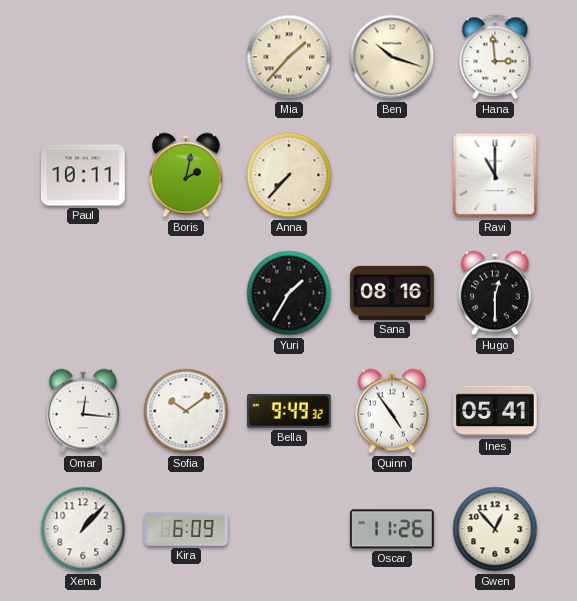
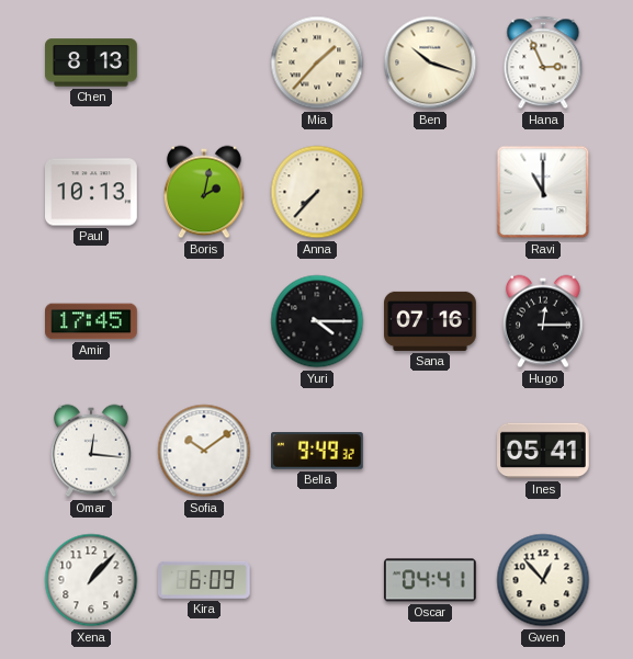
Chen: none -> 8:13
Hana: 2:59 -> 2:56
Paul: 10:11 -> 10:13
Amir: none -> 17:45
Yuri: 1:35 -> 4:15
Sana: 08:16 -> 07:16
Hugo: 12:30 -> 12:15
Quinn: 4:54 -> none
Oscar: 11:26 -> 04:41
